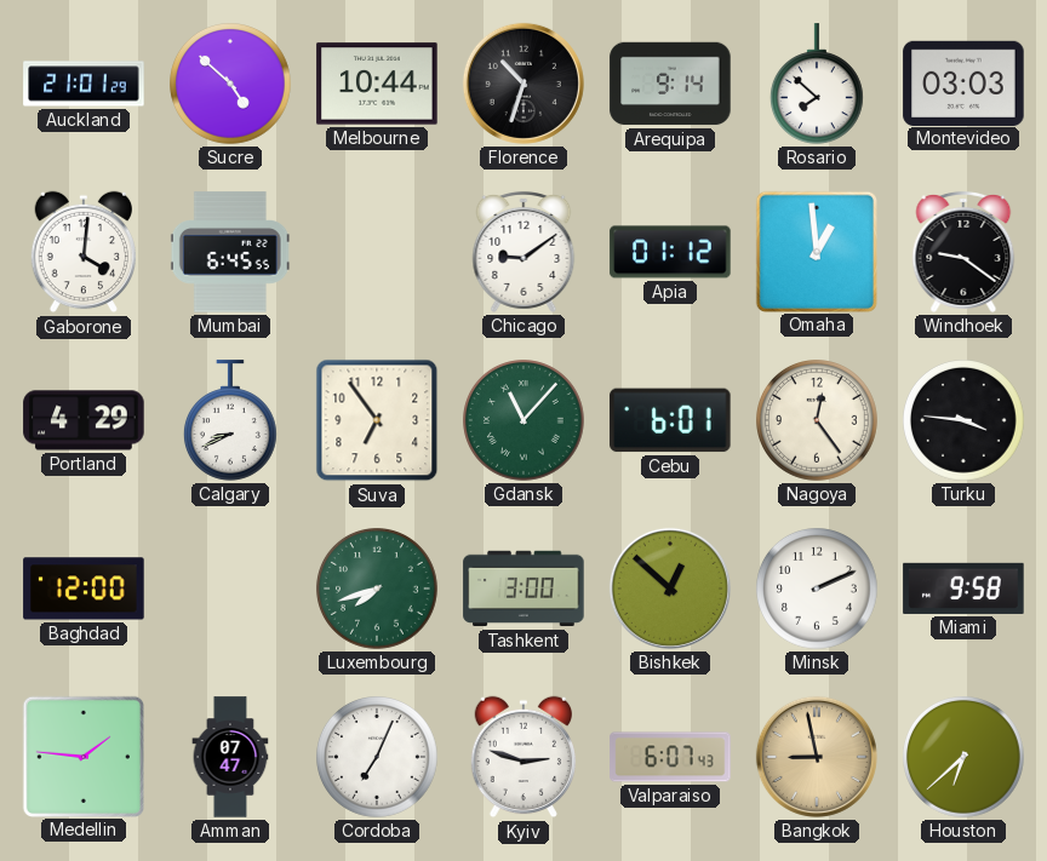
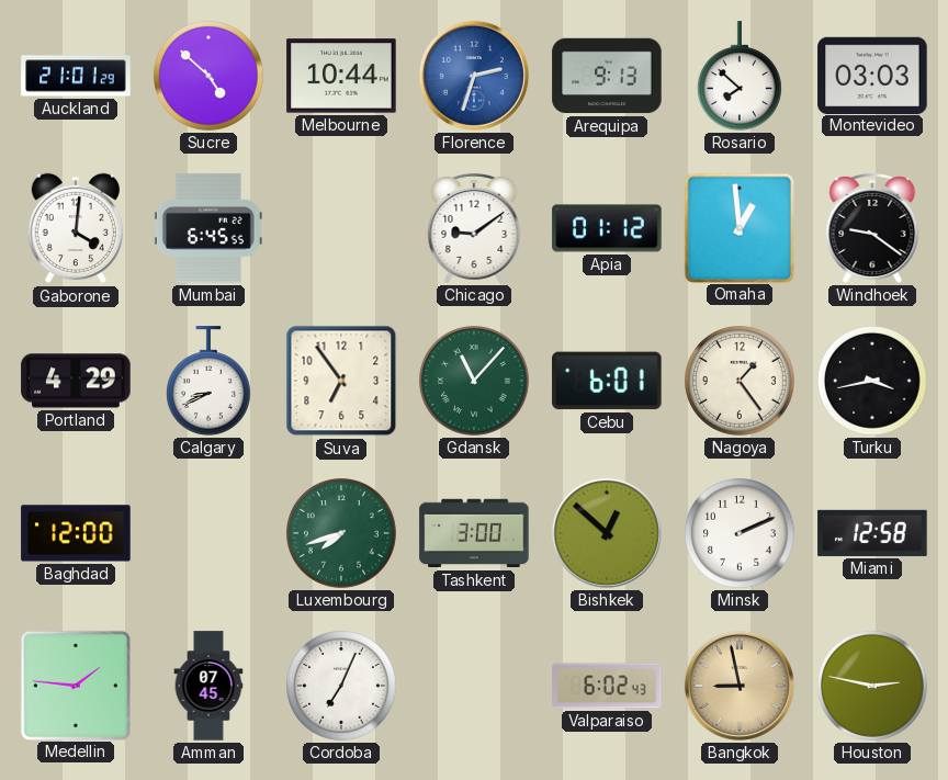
Florence: 10:33 -> 2:33
Florence dial: black -> blue
Arequipa: 9:14 -> 9:13
Nagoya: 12:24 -> 1:24
Turku: 3:46 -> 3:43
Miami: 9:58 -> 12:58
Amman: 07:47 -> 07:45
Kyiv: 2:48 -> none
Valparaiso: 6:07 -> 6:02
Houston: 6:38 -> 2:47
